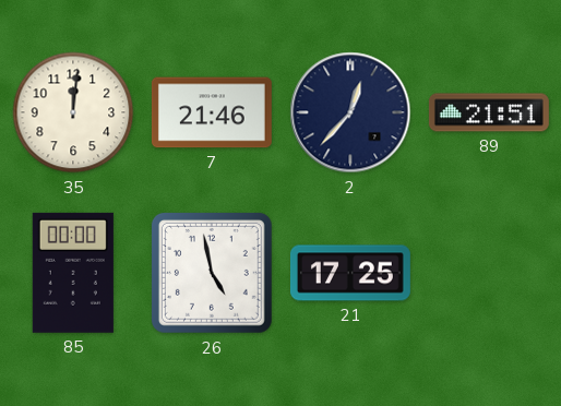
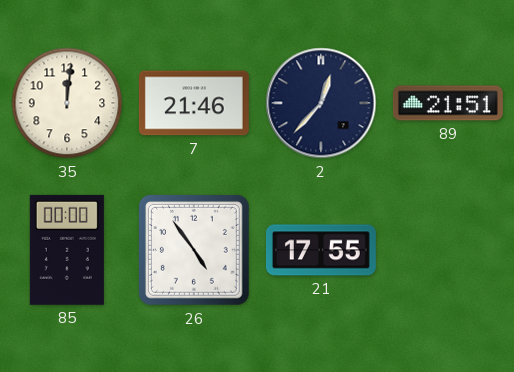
26: 4:58 -> 4:54
21: 17:25 -> 17:55
